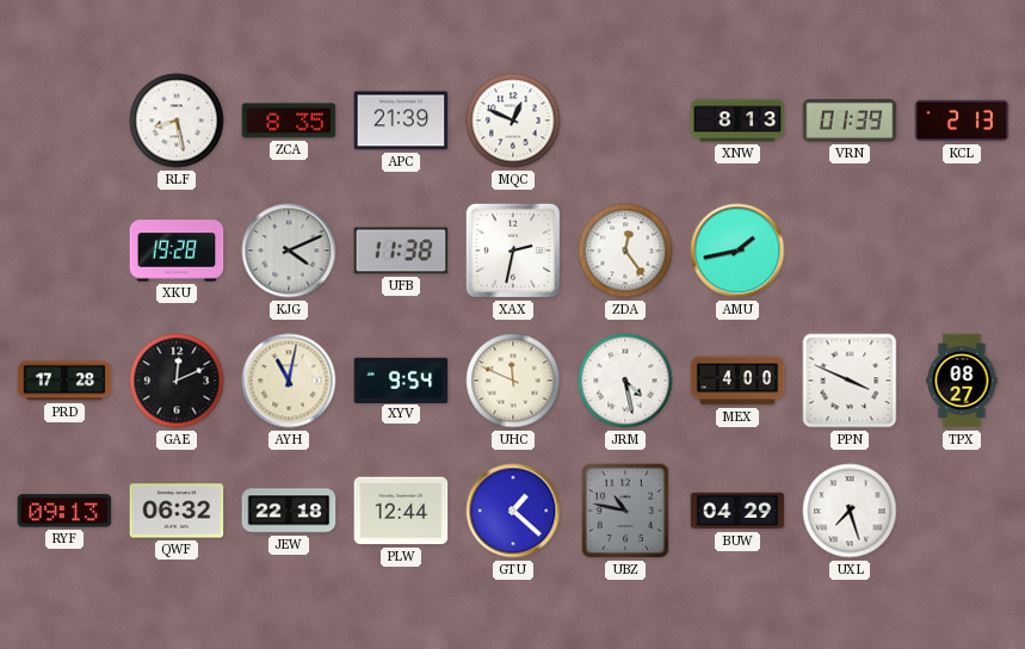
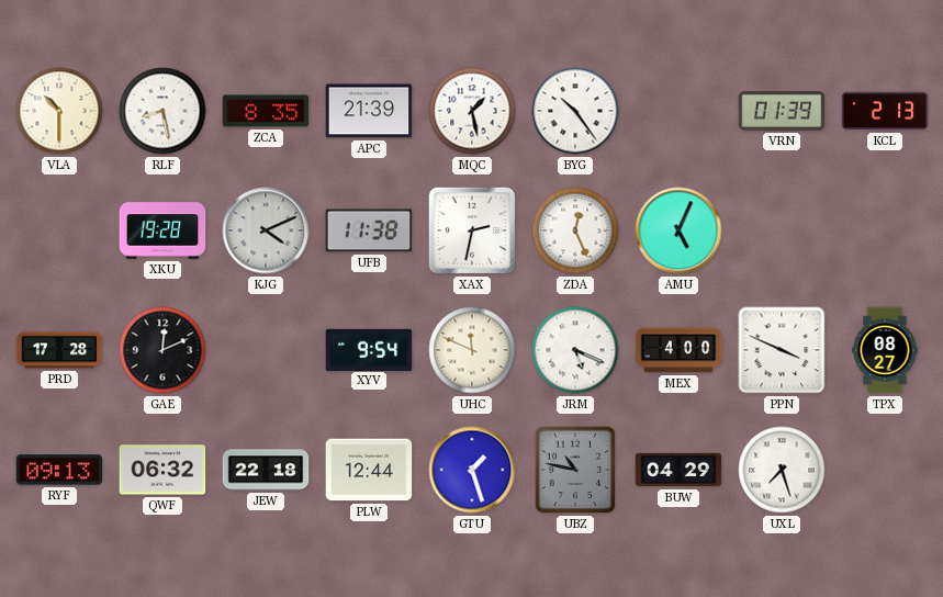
VLA: none -> 10:30
MQC: 12:49 -> 1:28
BYG: none -> 10:24
XNW: 8:13 -> none
ZDA: 12:24 -> 12:26
AMU: 1:43 -> 5:04
AYH: 11:02 -> none
JRM: 4:28 -> 5:19
GTU: 1:22 -> 1:27
